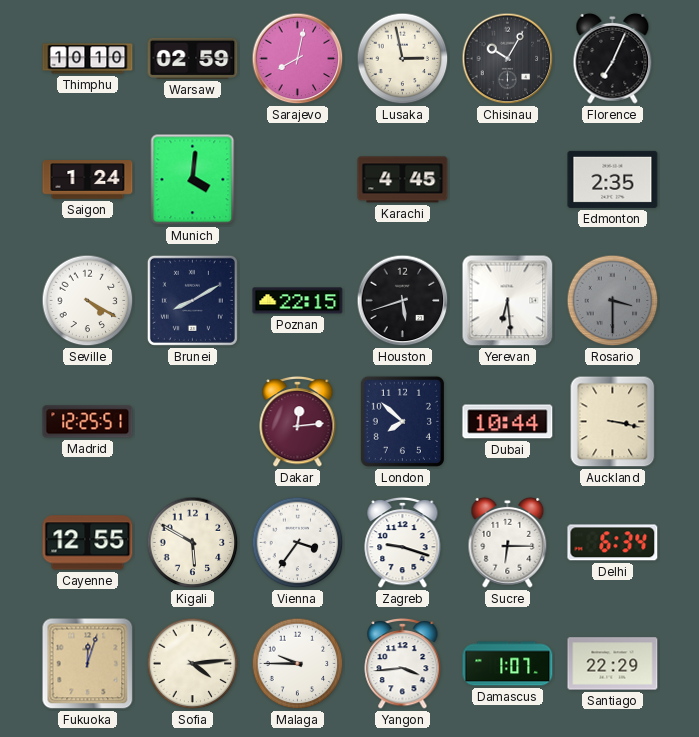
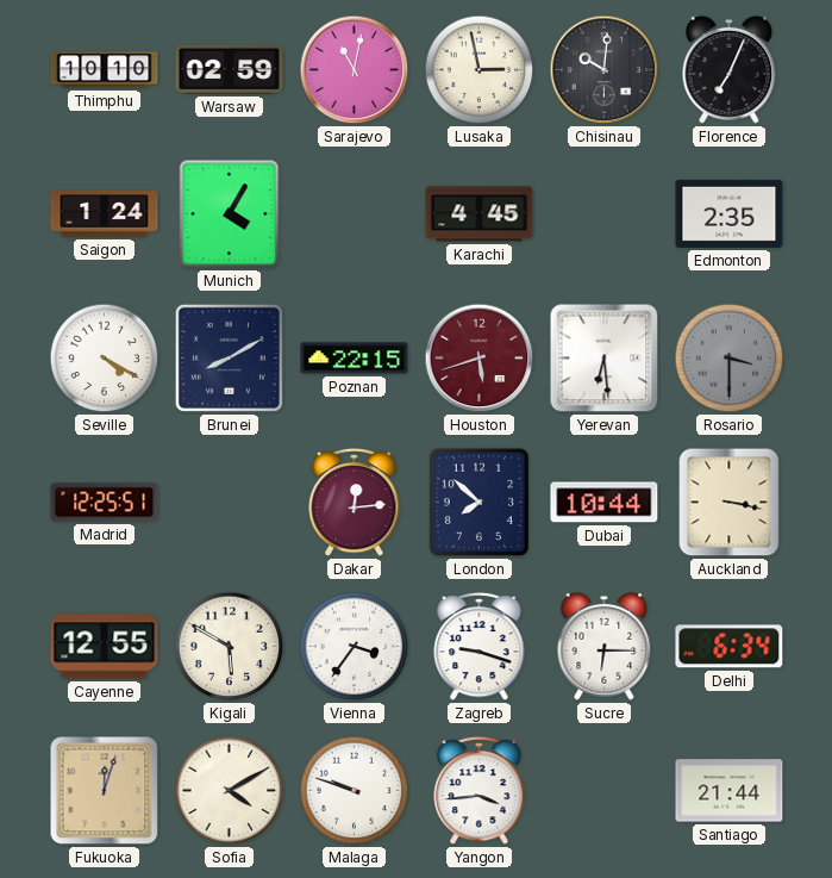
Sarajevo: 8:02 -> 11:02
Chisinau: 10:05 -> 10:01
Munich: 4:01 -> 4:05
Houston dial: black -> burgundy
Sofia: 4:14 -> 4:10
Malaga: 9:45 -> 9:48
Damascus: 1:07 -> none
Santiago: 22:29 -> 21:44
